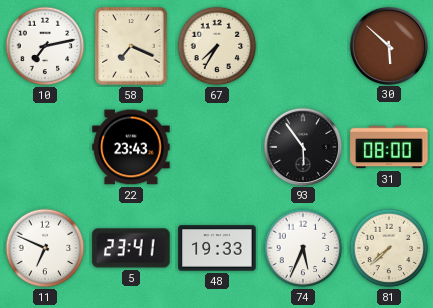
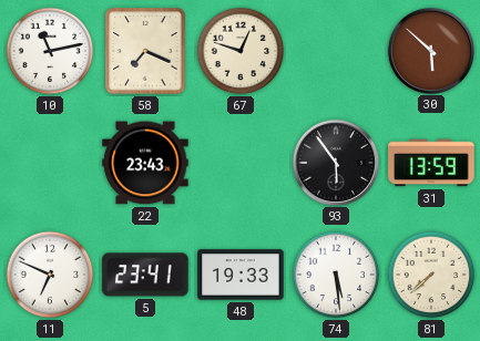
10: 7:13 -> 11:13
67: 7:35 -> 12:48
31: 08:00 -> 13:59
74: 5:34 -> 5:29
